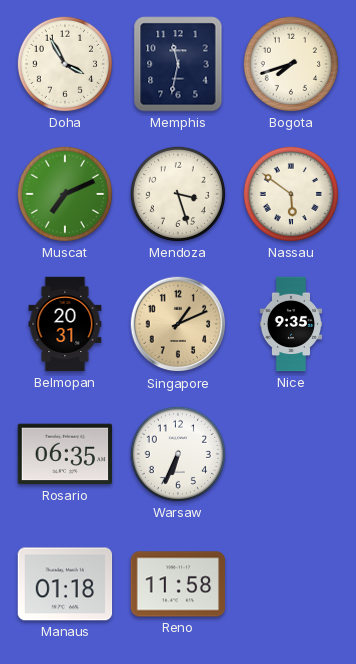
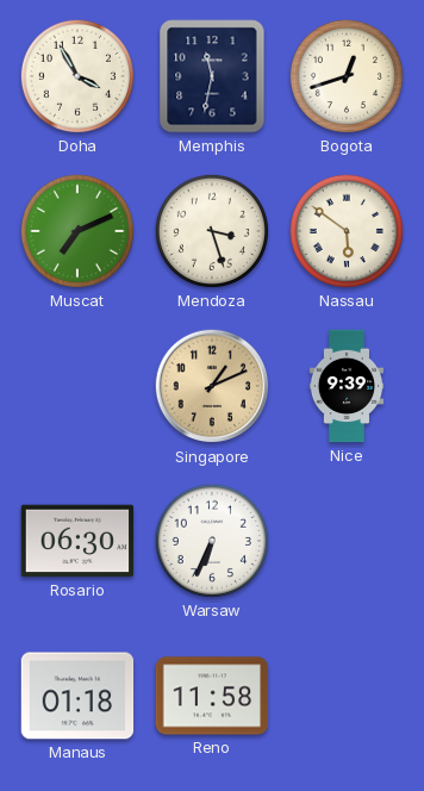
Bogota: 7:42 -> 12:42
Belmopan: 20:31 -> none
Nice: 9:35 -> 9:39
Rosario: 06:35 -> 06:30
